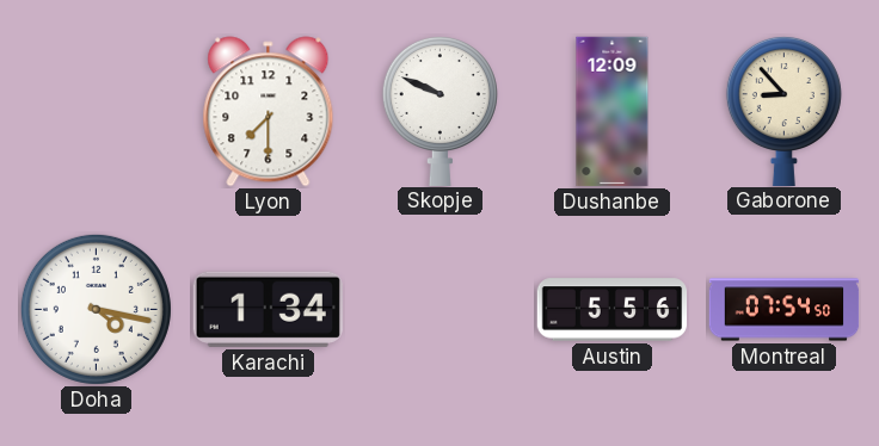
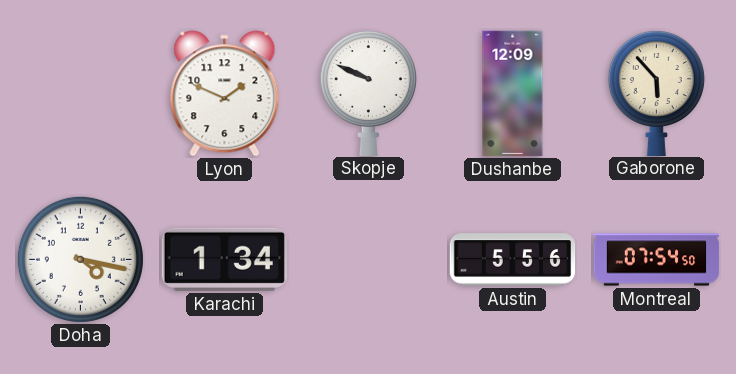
Lyon: 7:30 -> 1:49
Gaborone: 8:53 -> 5:53
